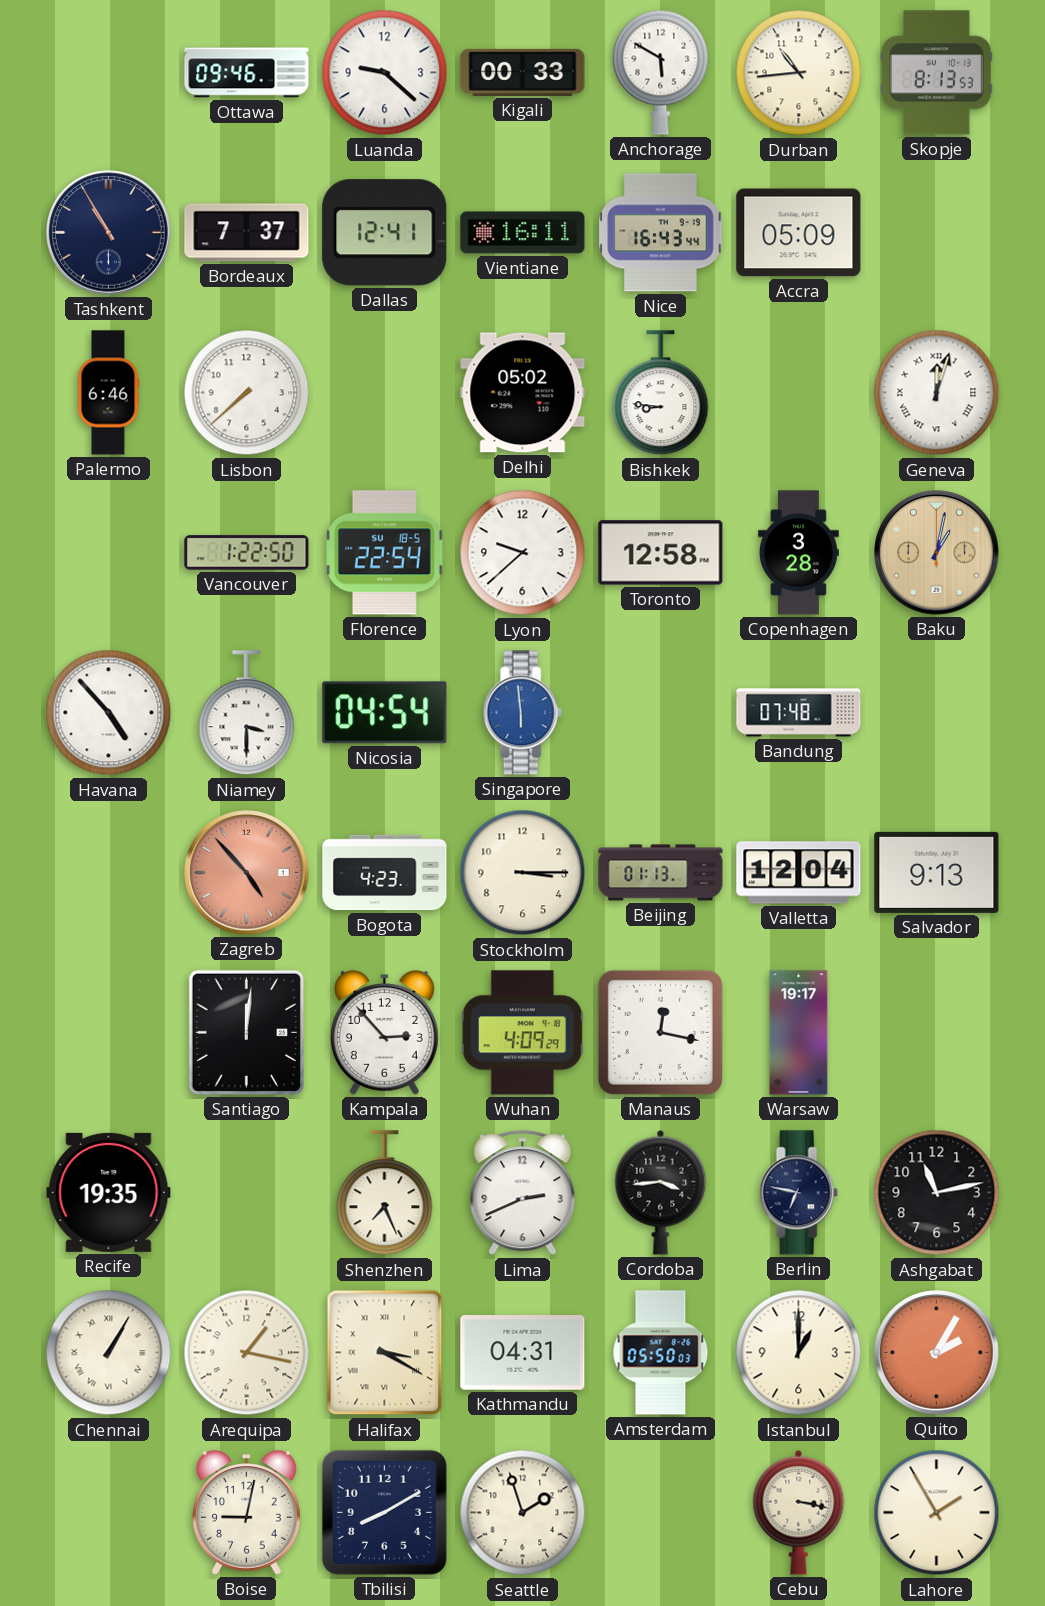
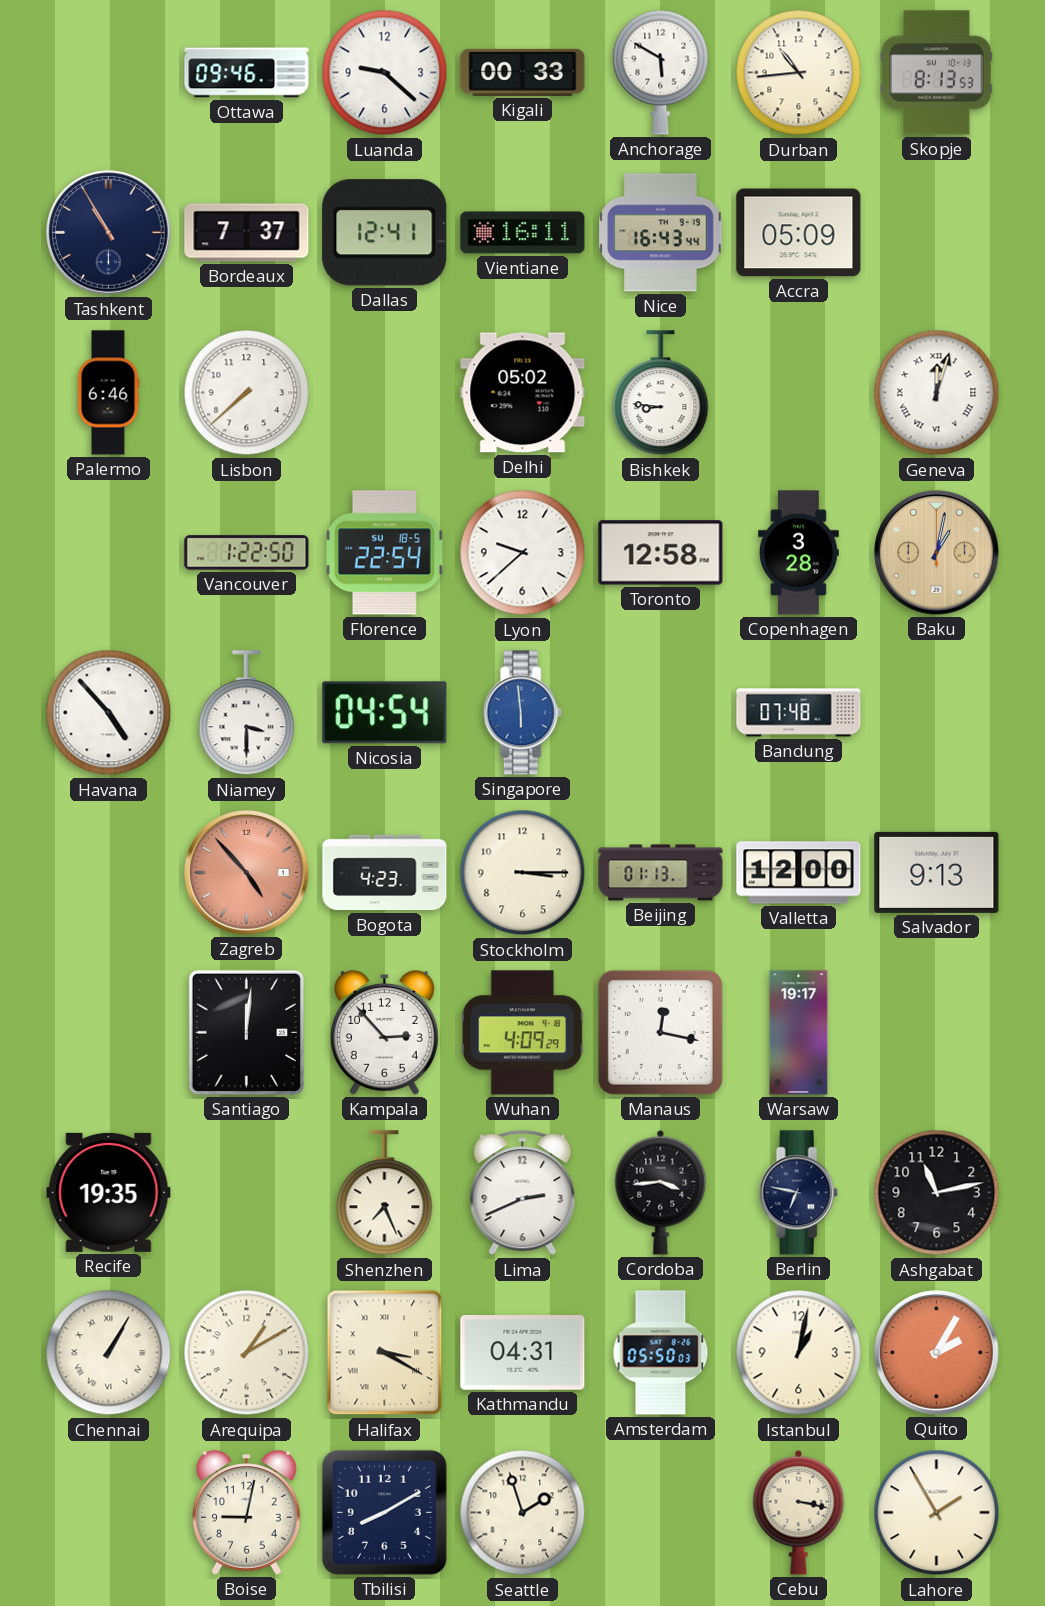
Valletta: 12:04 -> 12:00
Arequipa: 1:17 -> 1:10
Istanbul: 1:00 -> 1:02
